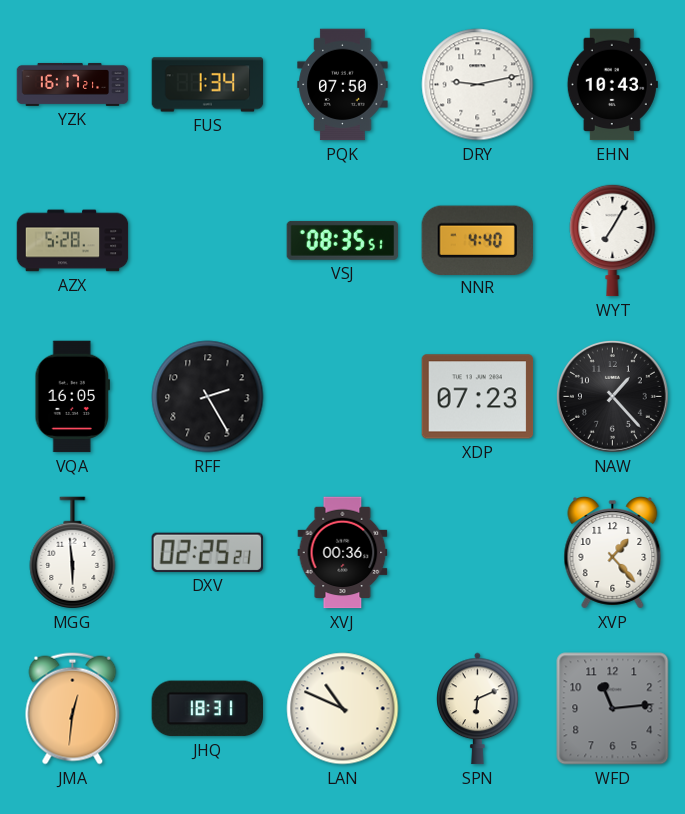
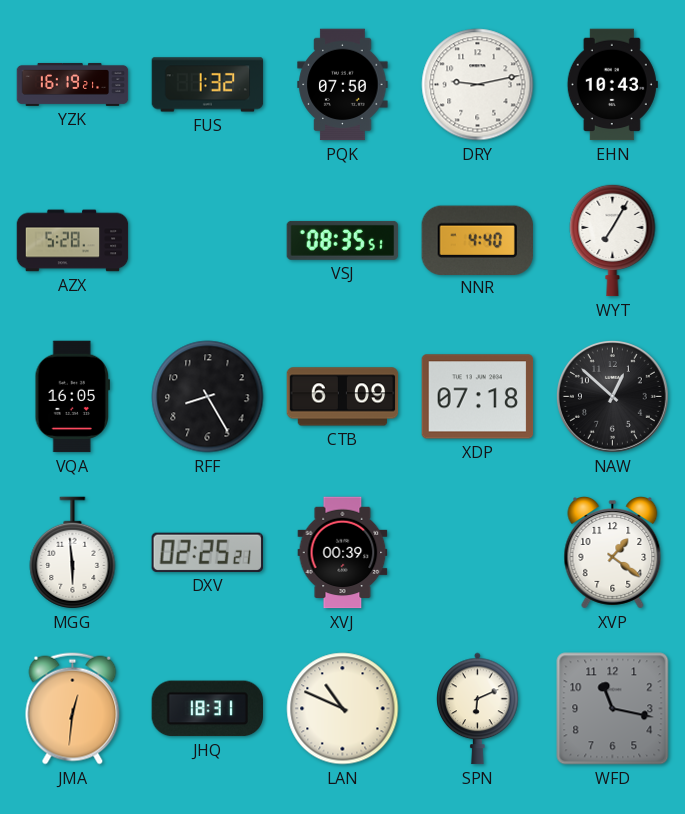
YZK: 16:17 -> 16:19
FUS: 1:34 -> 1:32
RFF: 2:25 -> 8:25
CTB: none -> 6:09
XDP: 07:23 -> 07:18
NAW: 1:23 -> 12:52
XVJ: 00:36 -> 00:39
XVP: 1:23 -> 1:21
WFD: 11:14 -> 11:17
